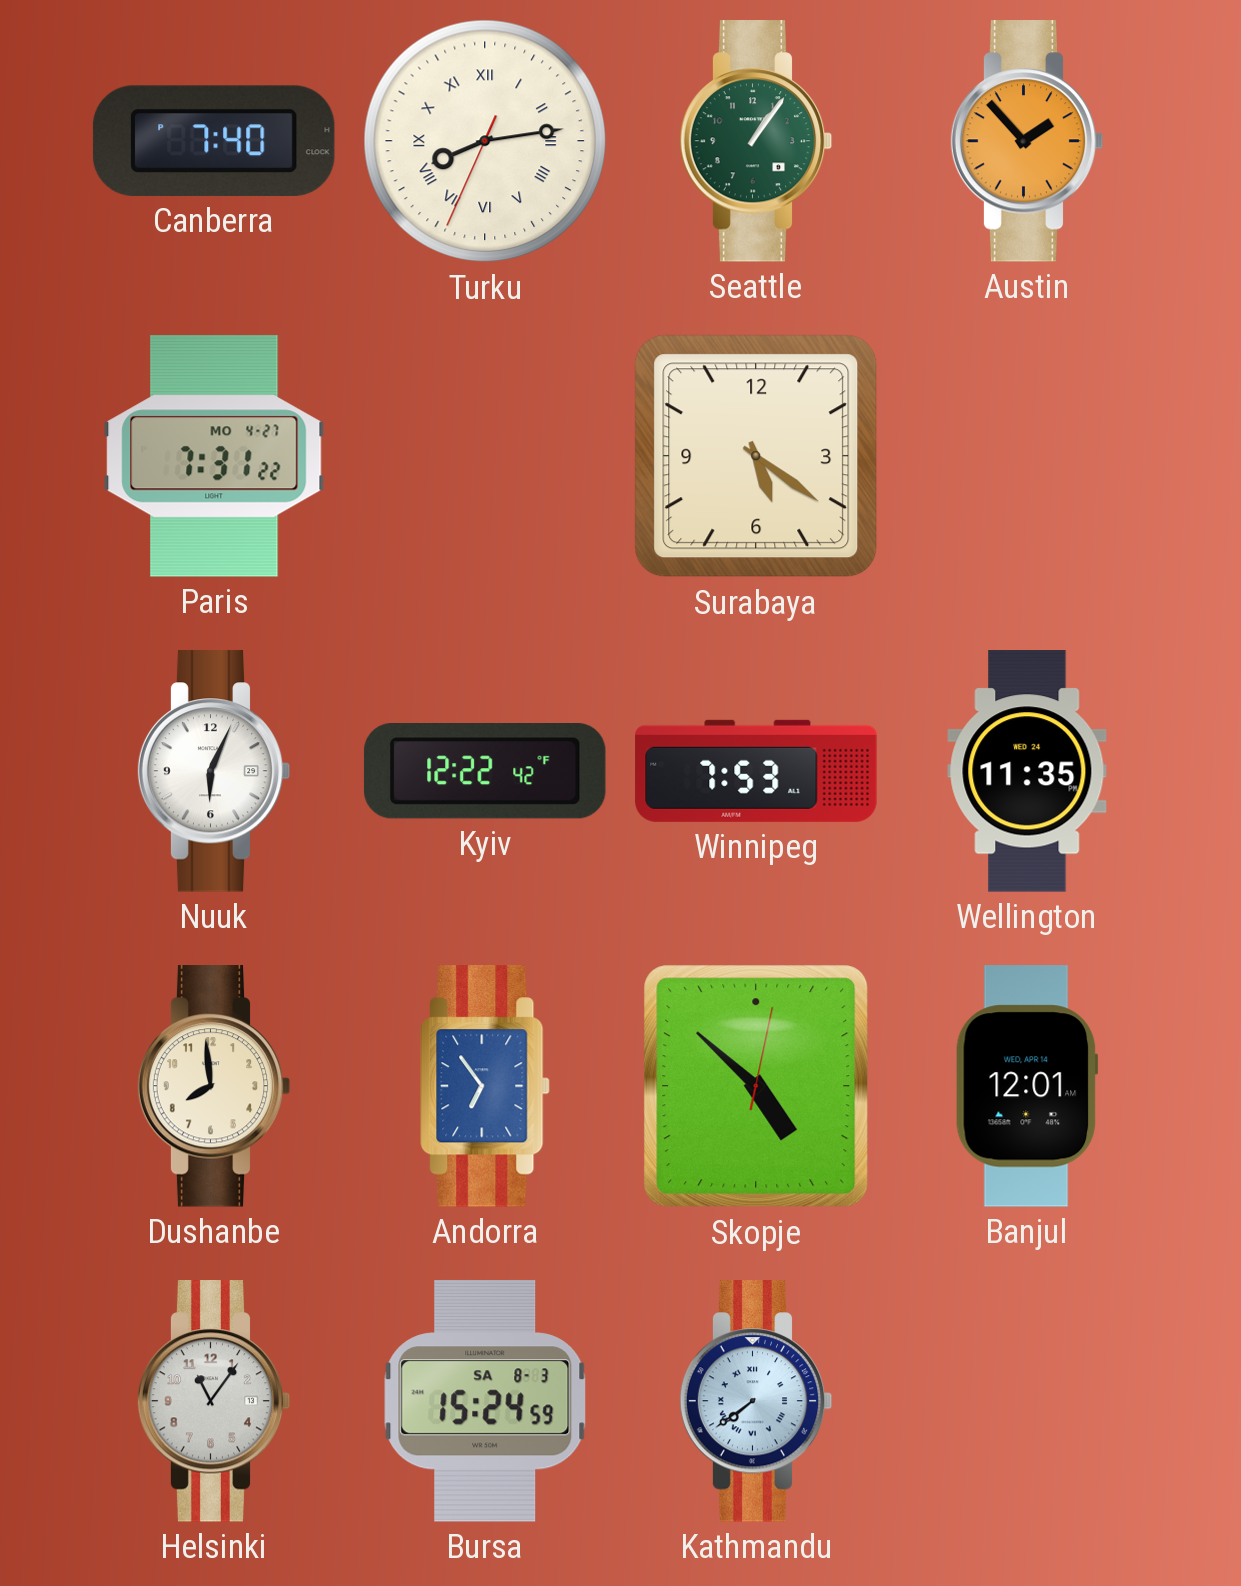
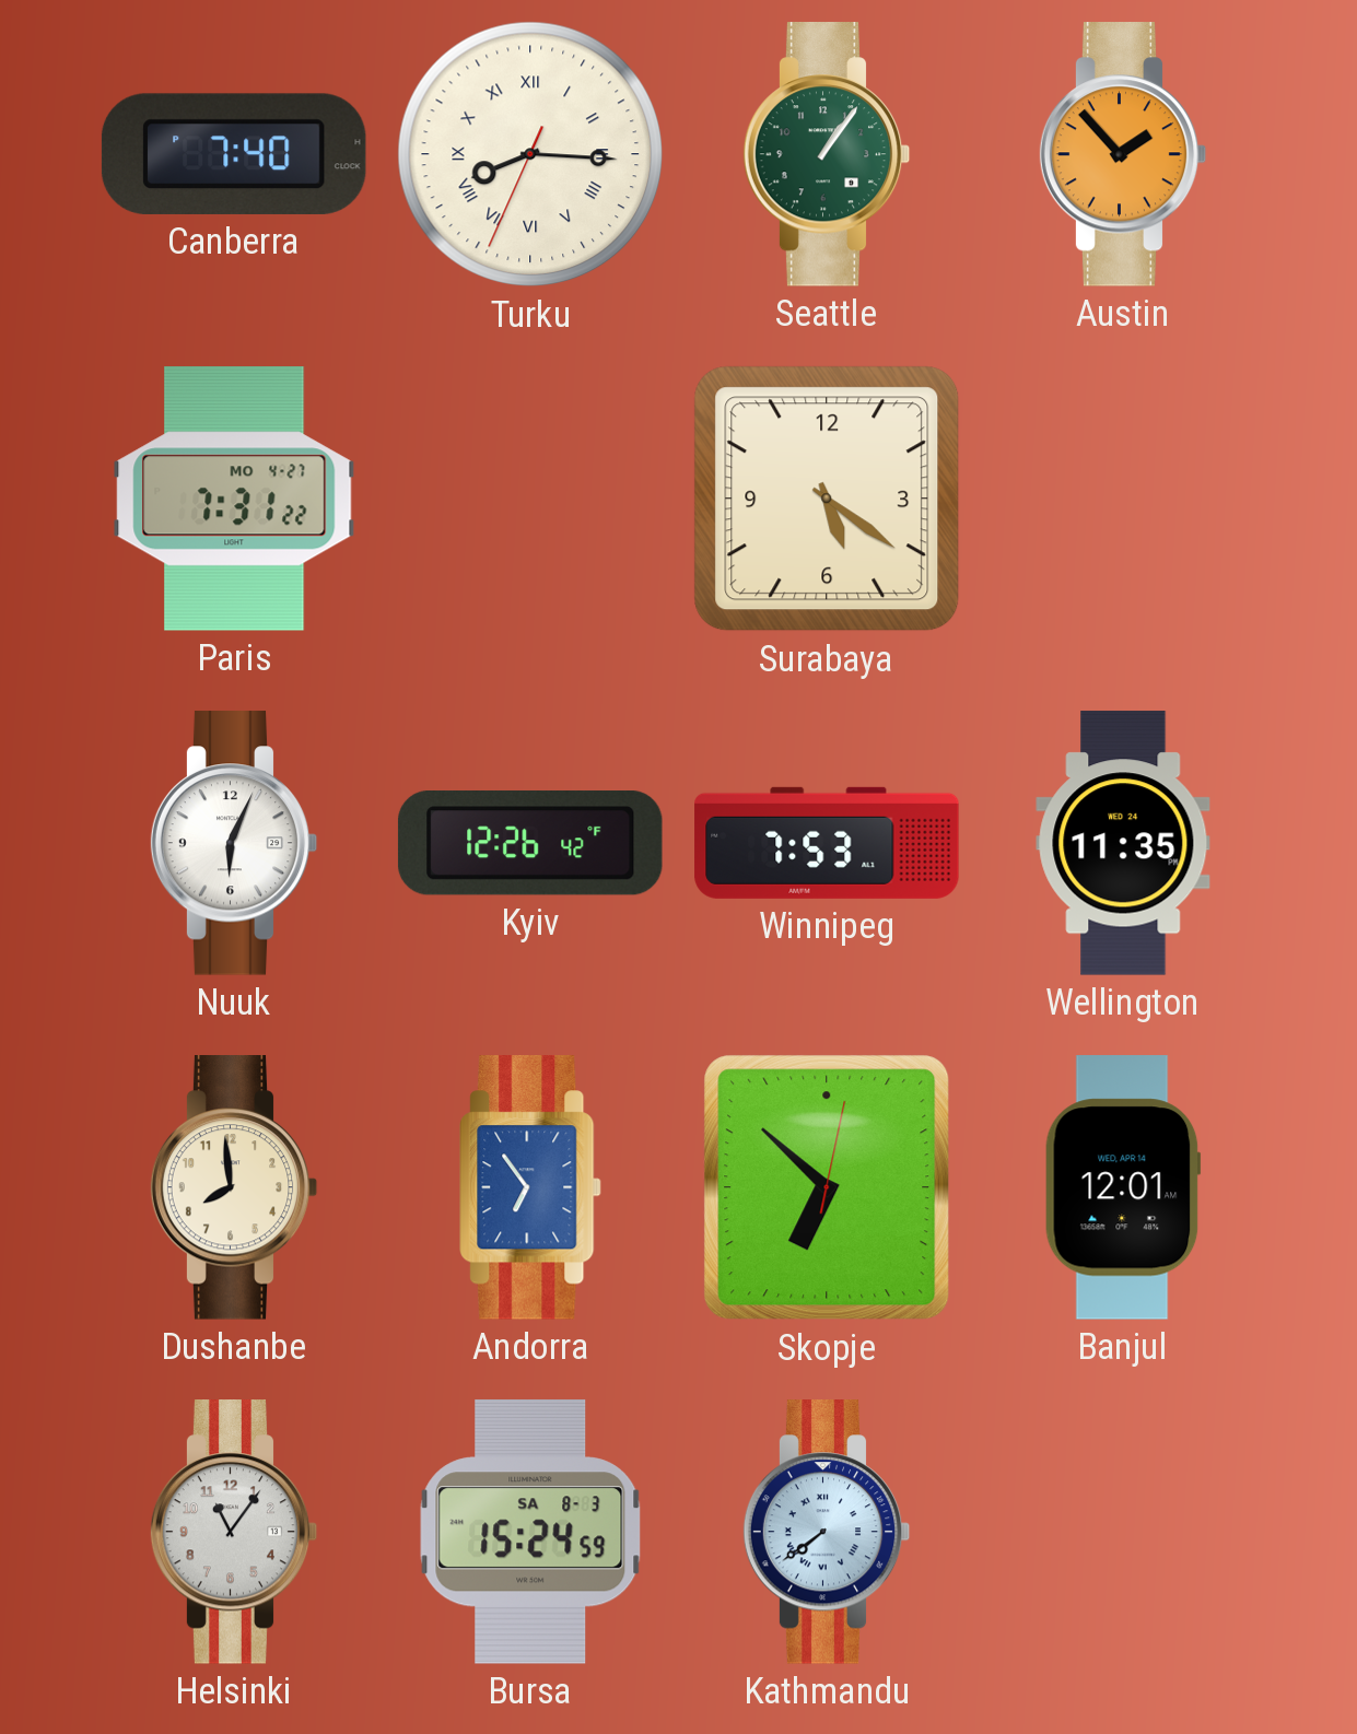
Turku: 8:13 -> 8:15
Kyiv: 12:22 -> 12:26
Skopje: 4:52 -> 6:52
